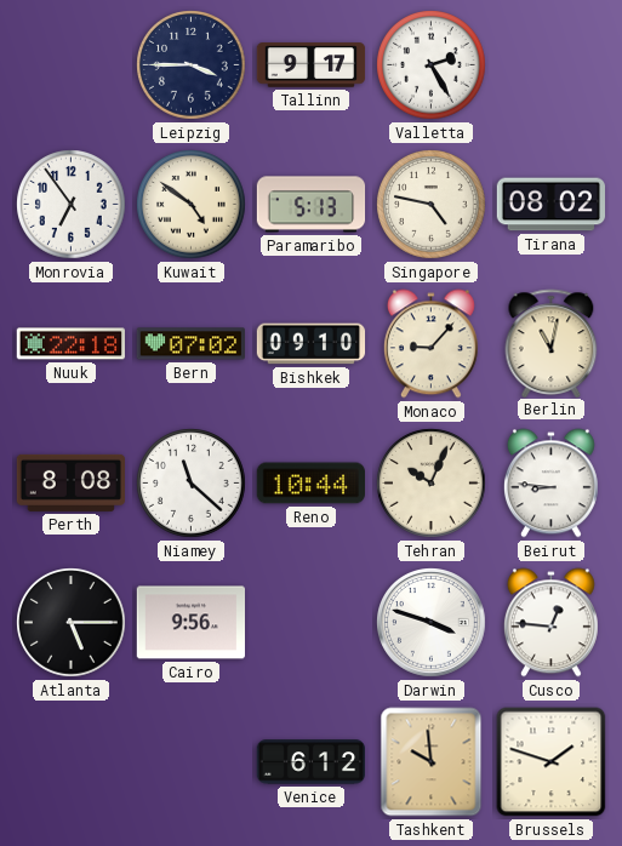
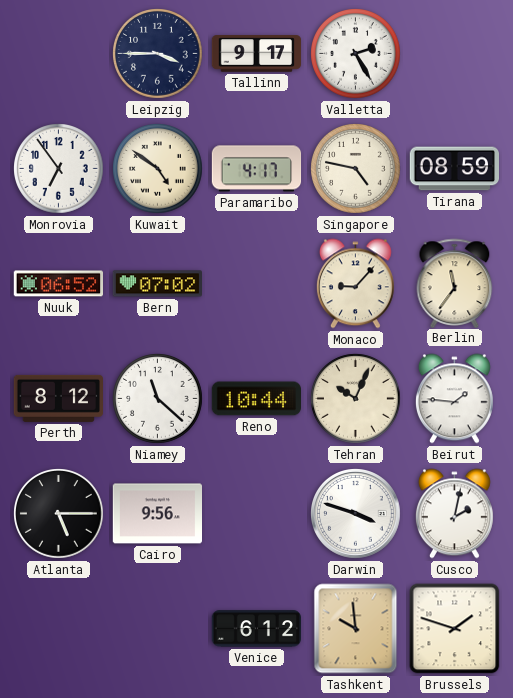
Paramaribo: 5:13 -> 4:17
Tirana: 08:02 -> 08:59
Nuuk: 22:18 -> 06:52
Bishkek: 09:10 -> none
Berlin: 11:02 -> 11:36
Perth: 8:08 -> 8:12
Beirut: 8:46 -> 1:46
Cusco: 12:46 -> 2:02
